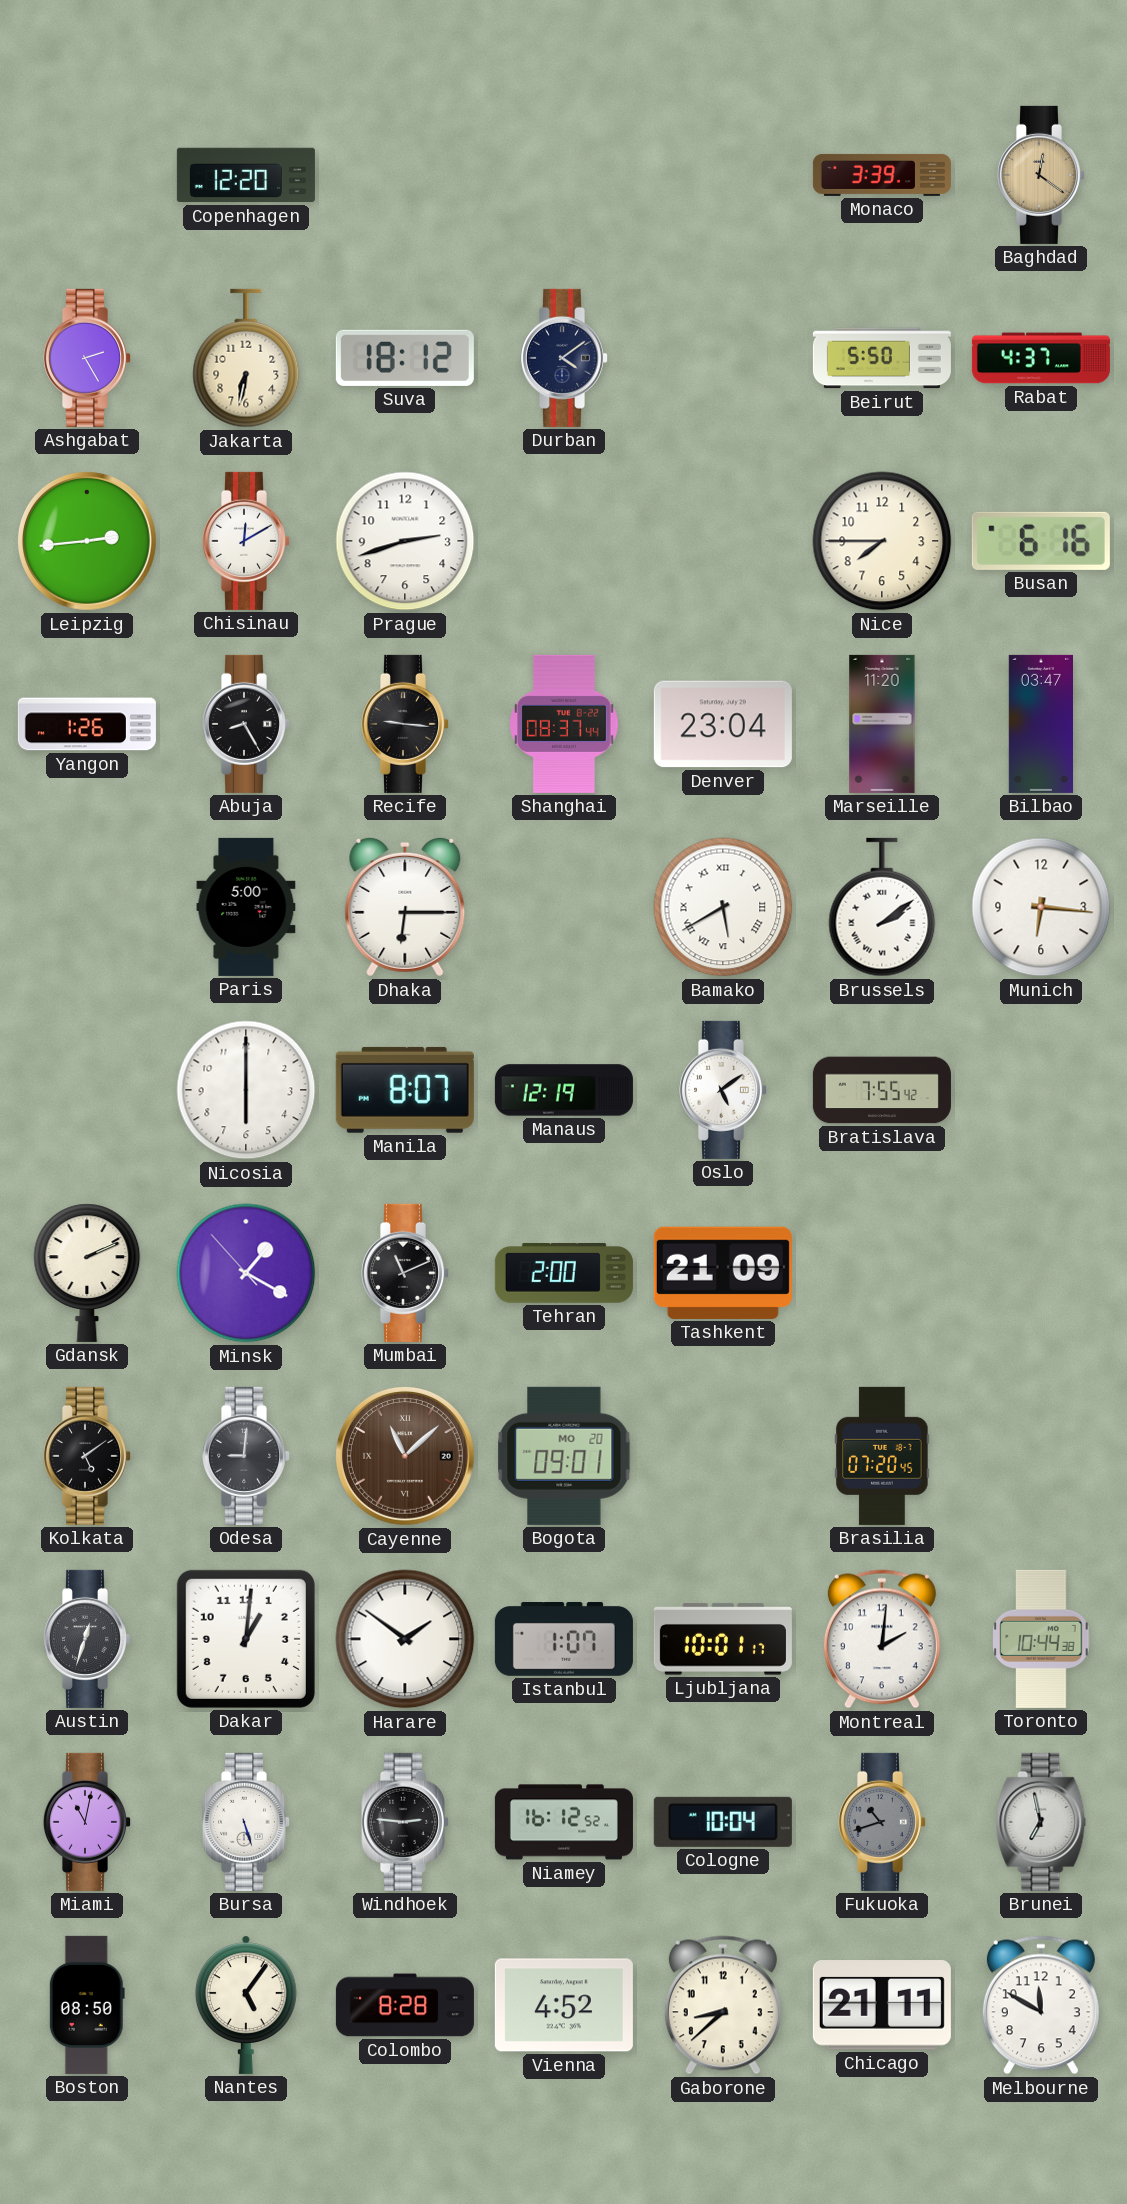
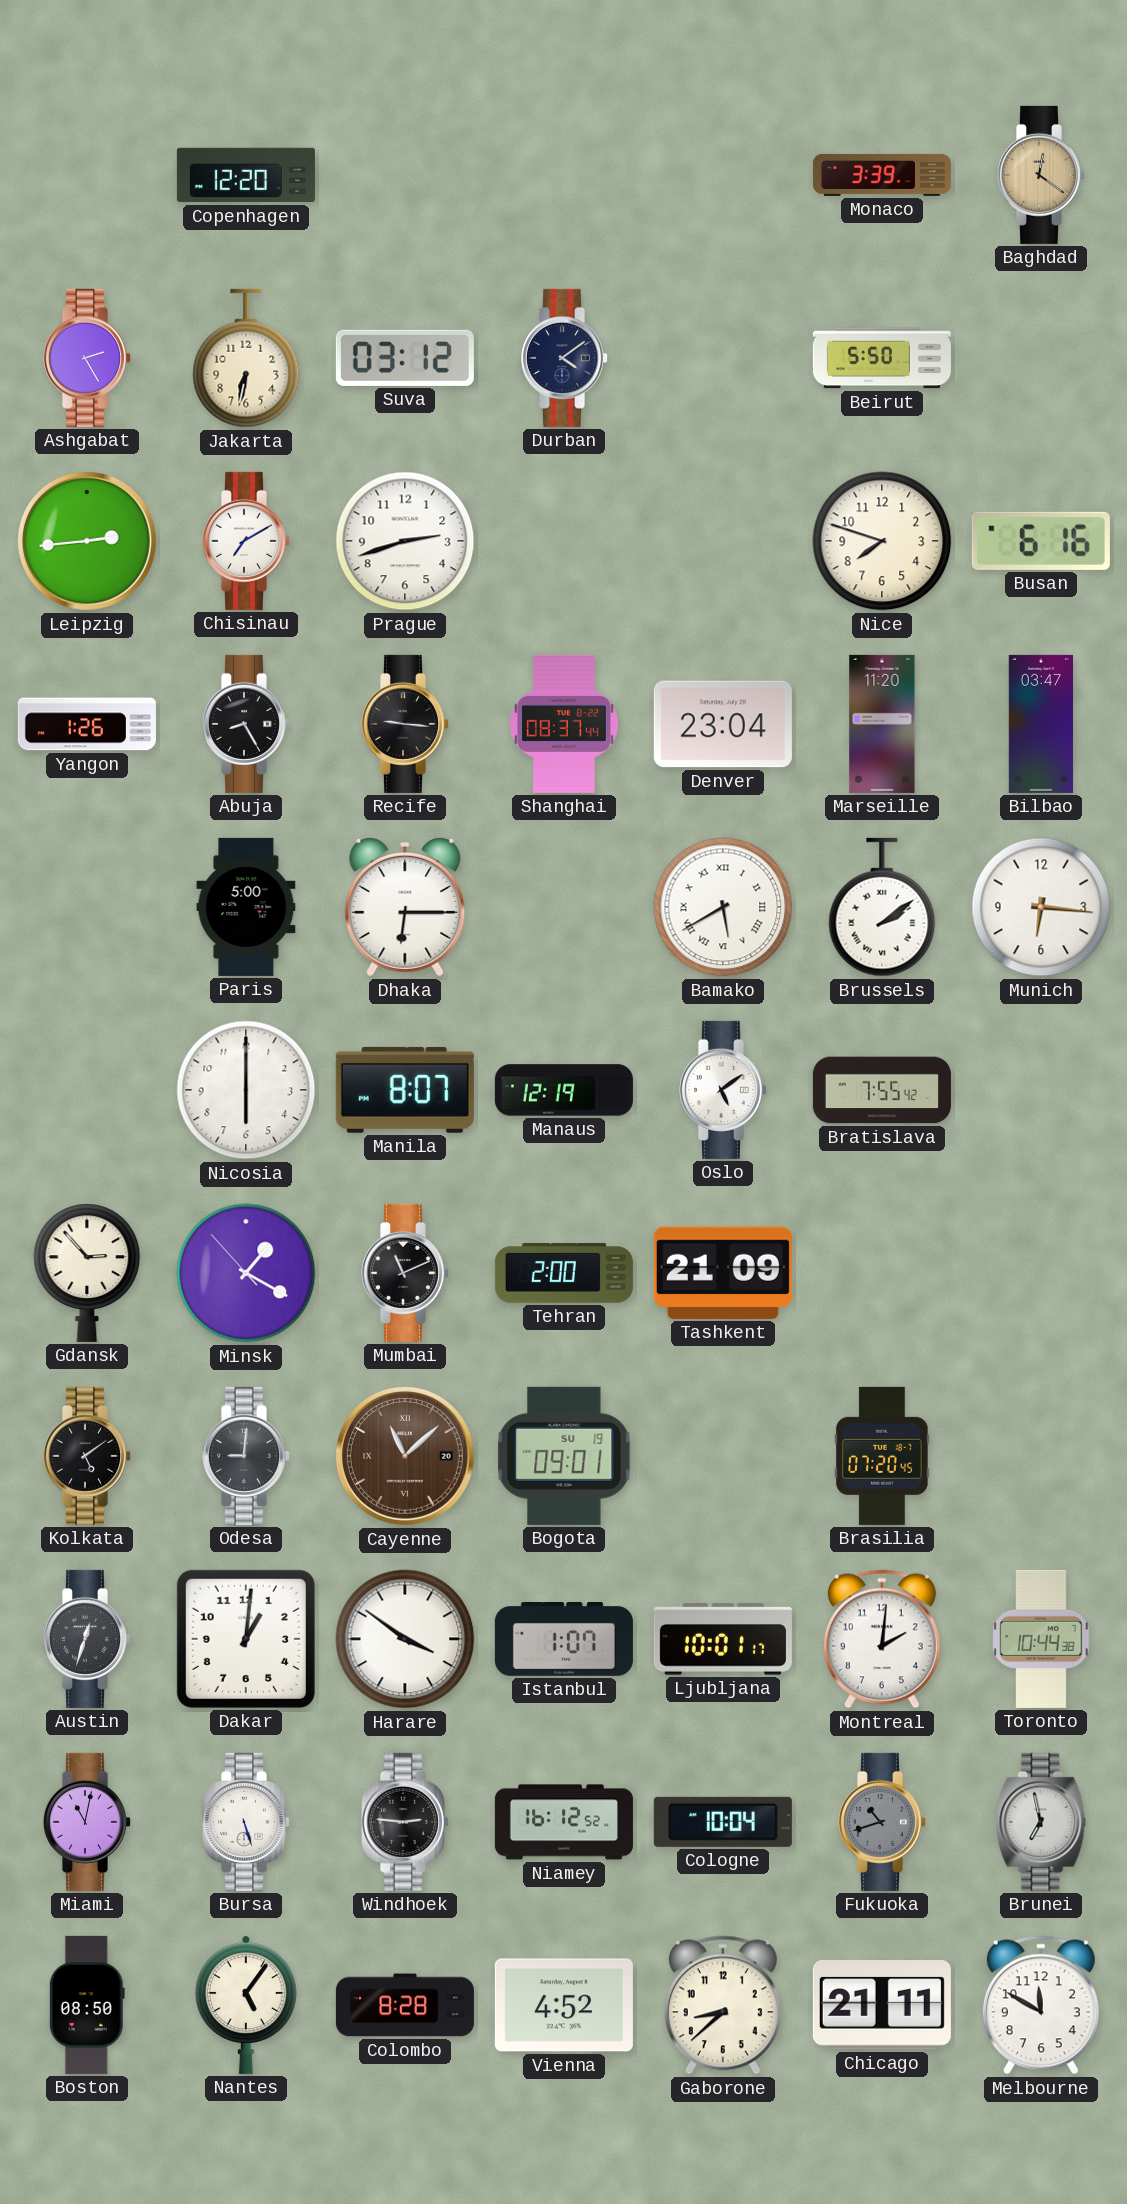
Suva: 18:12 -> 03:12
Rabat: 4:37 -> none
Chisinau: 12:10 -> 7:10
Nice: 7:45 -> 7:48
Gdansk: 2:11 -> 2:53
Bogota date: MO 20 -> SU 19
Harare: 1:51 -> 3:51
